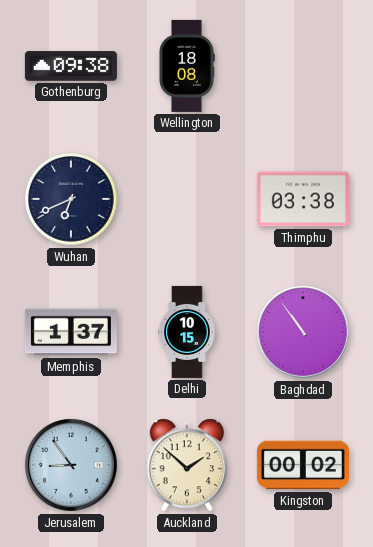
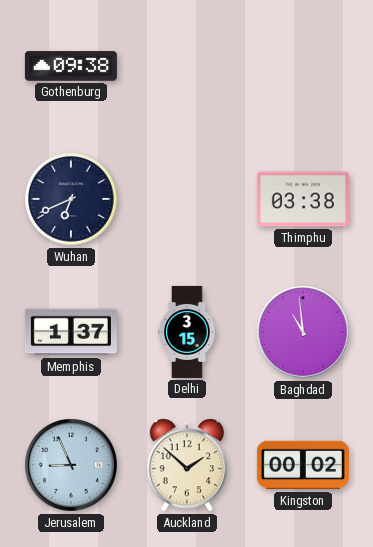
Wellington: 18:08 -> none
Delhi: 10:15 -> 3:15
Baghdad: 10:54 -> 10:59
Jerusalem: 8:54 -> 8:56
